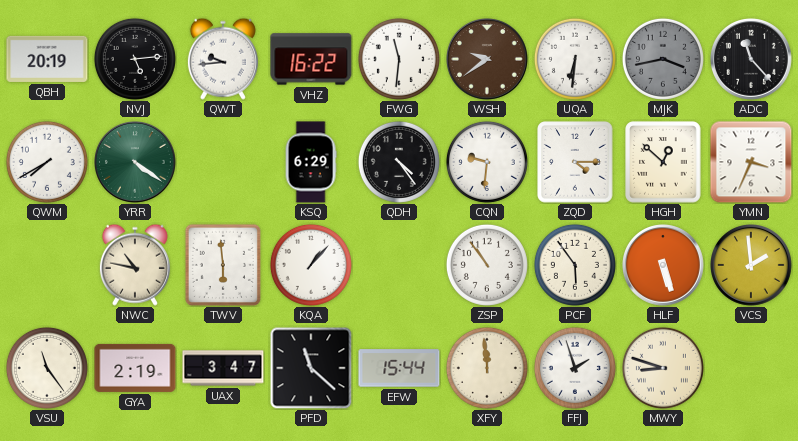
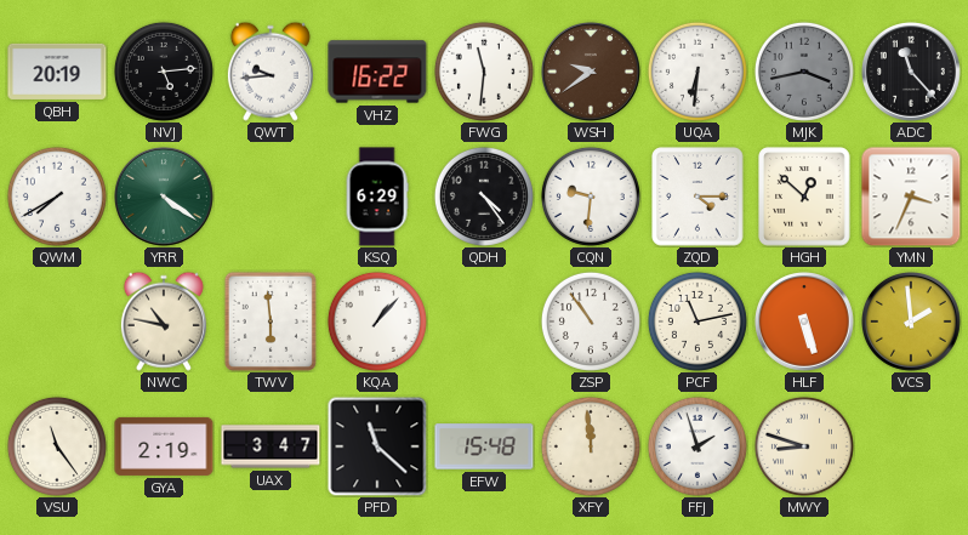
PCF: 5:54 -> 11:13
EFW: 15:44 -> 15:48
